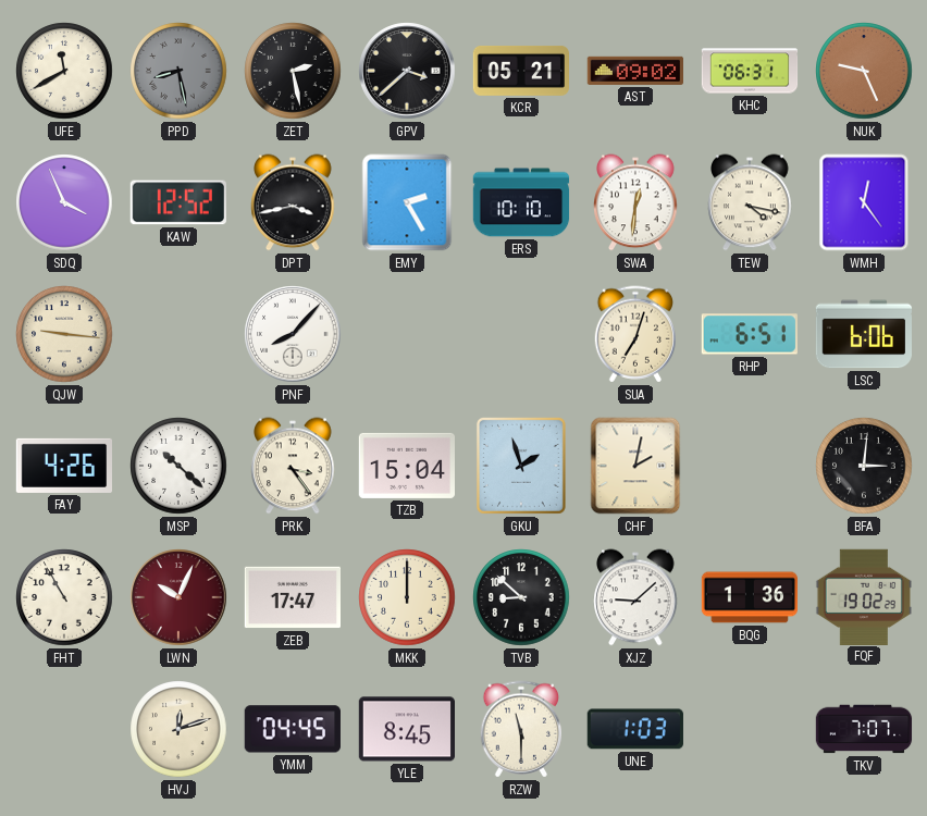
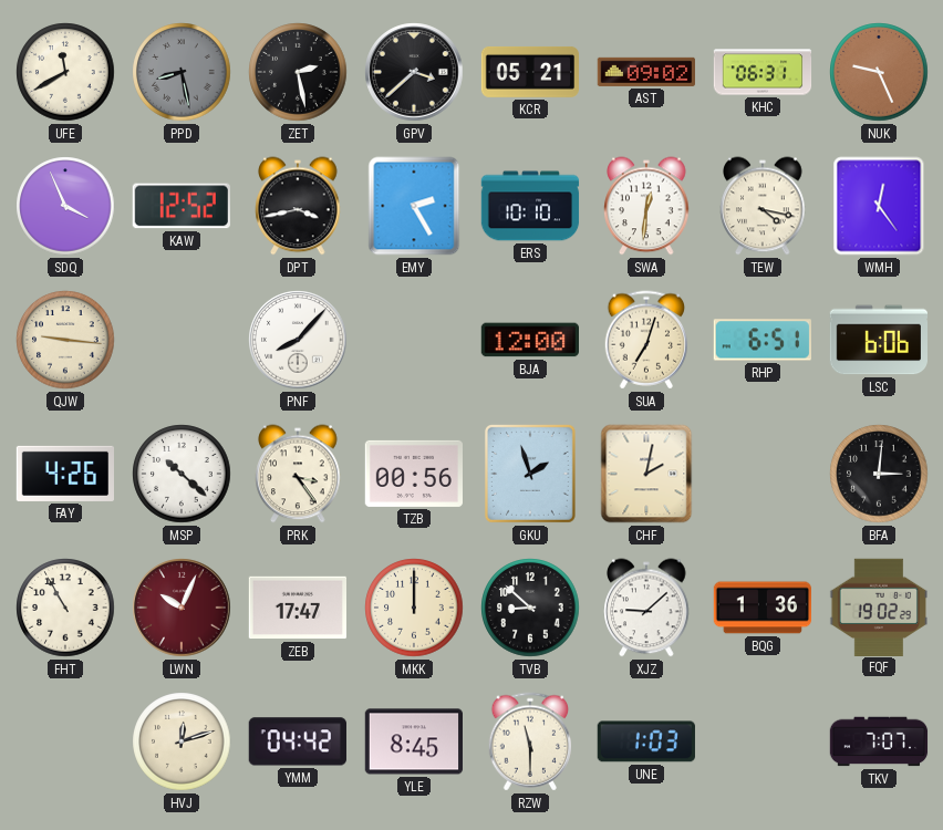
BJA: none -> 12:00
TZB: 15:04 -> 00:56
YMM: 04:45 -> 04:42
